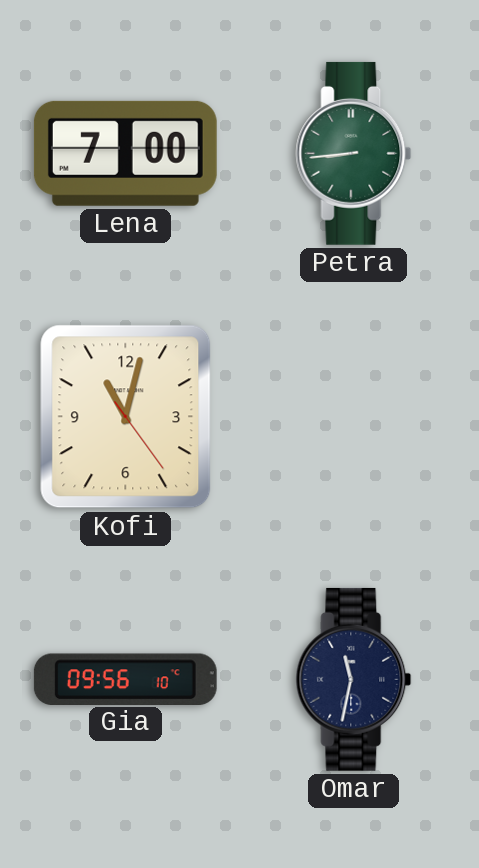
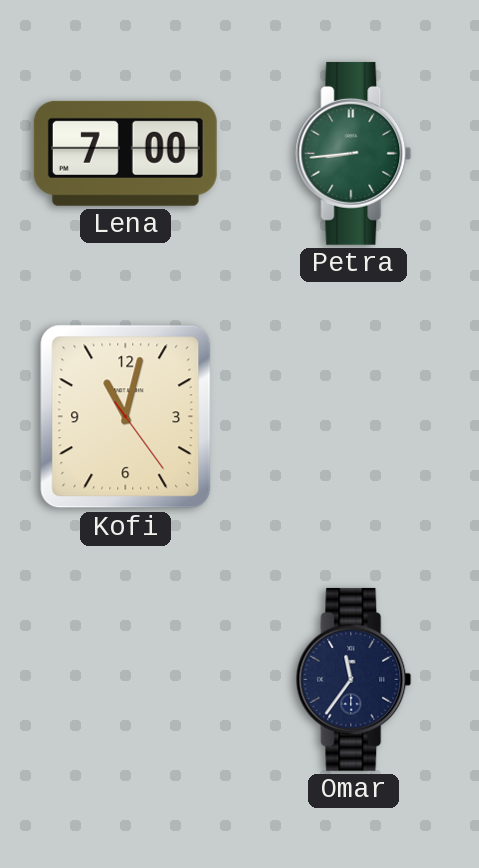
Gia: 09:56 -> none
Omar: 11:32 -> 11:36
